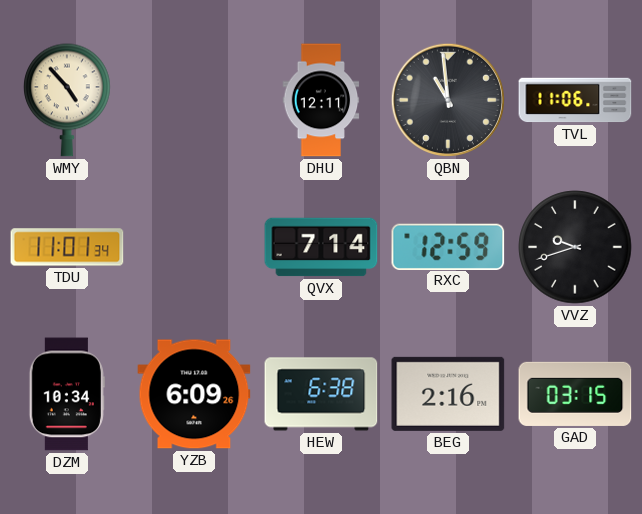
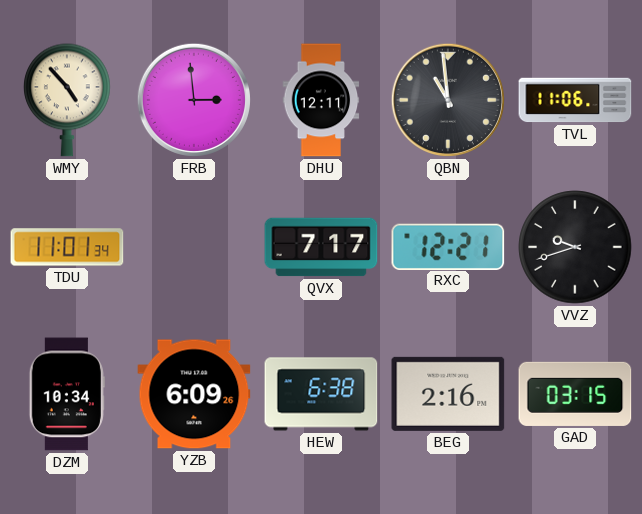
FRB: none -> 2:59
QVX: 7:14 -> 7:17
RXC: 12:59 -> 12:21
